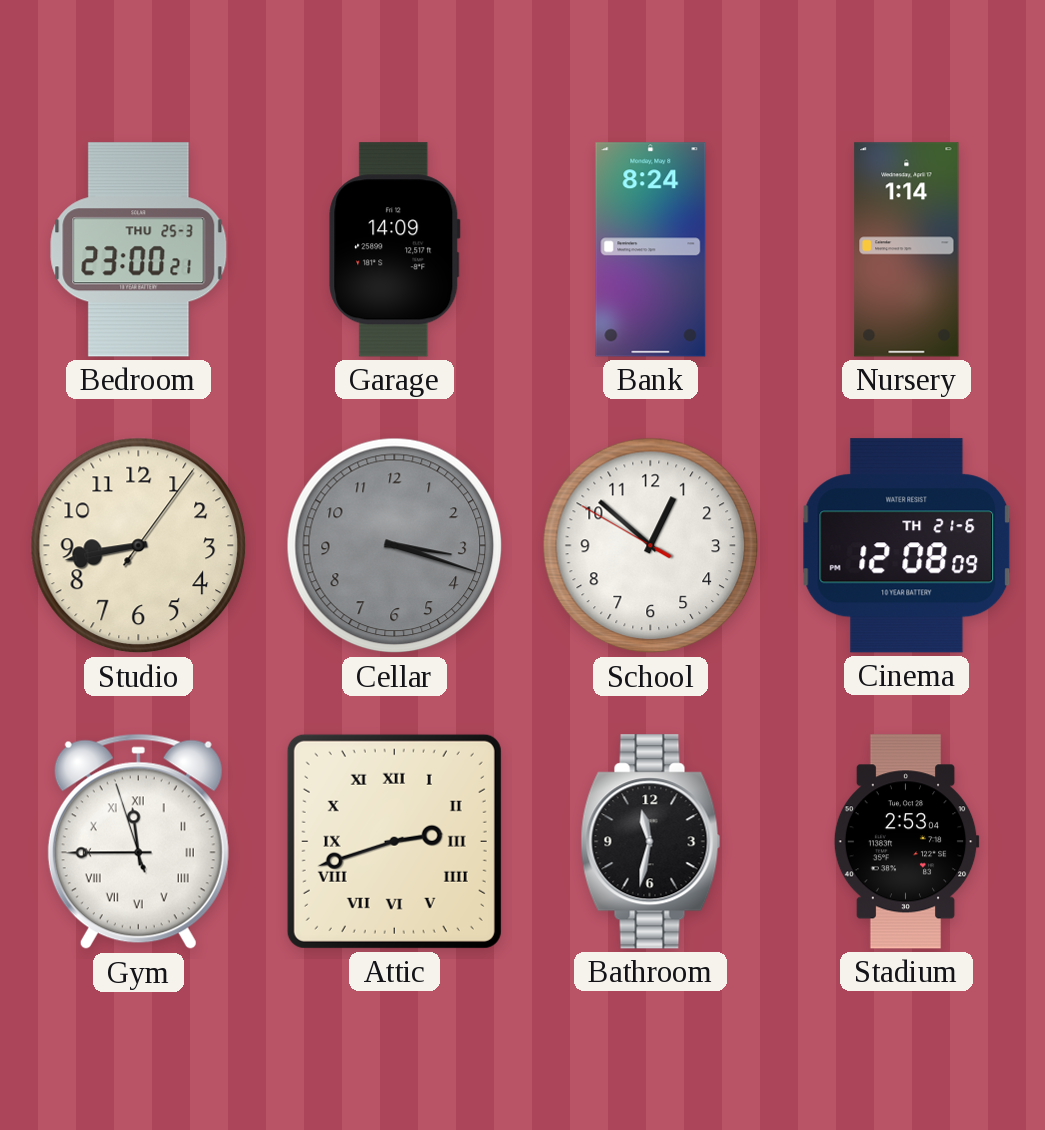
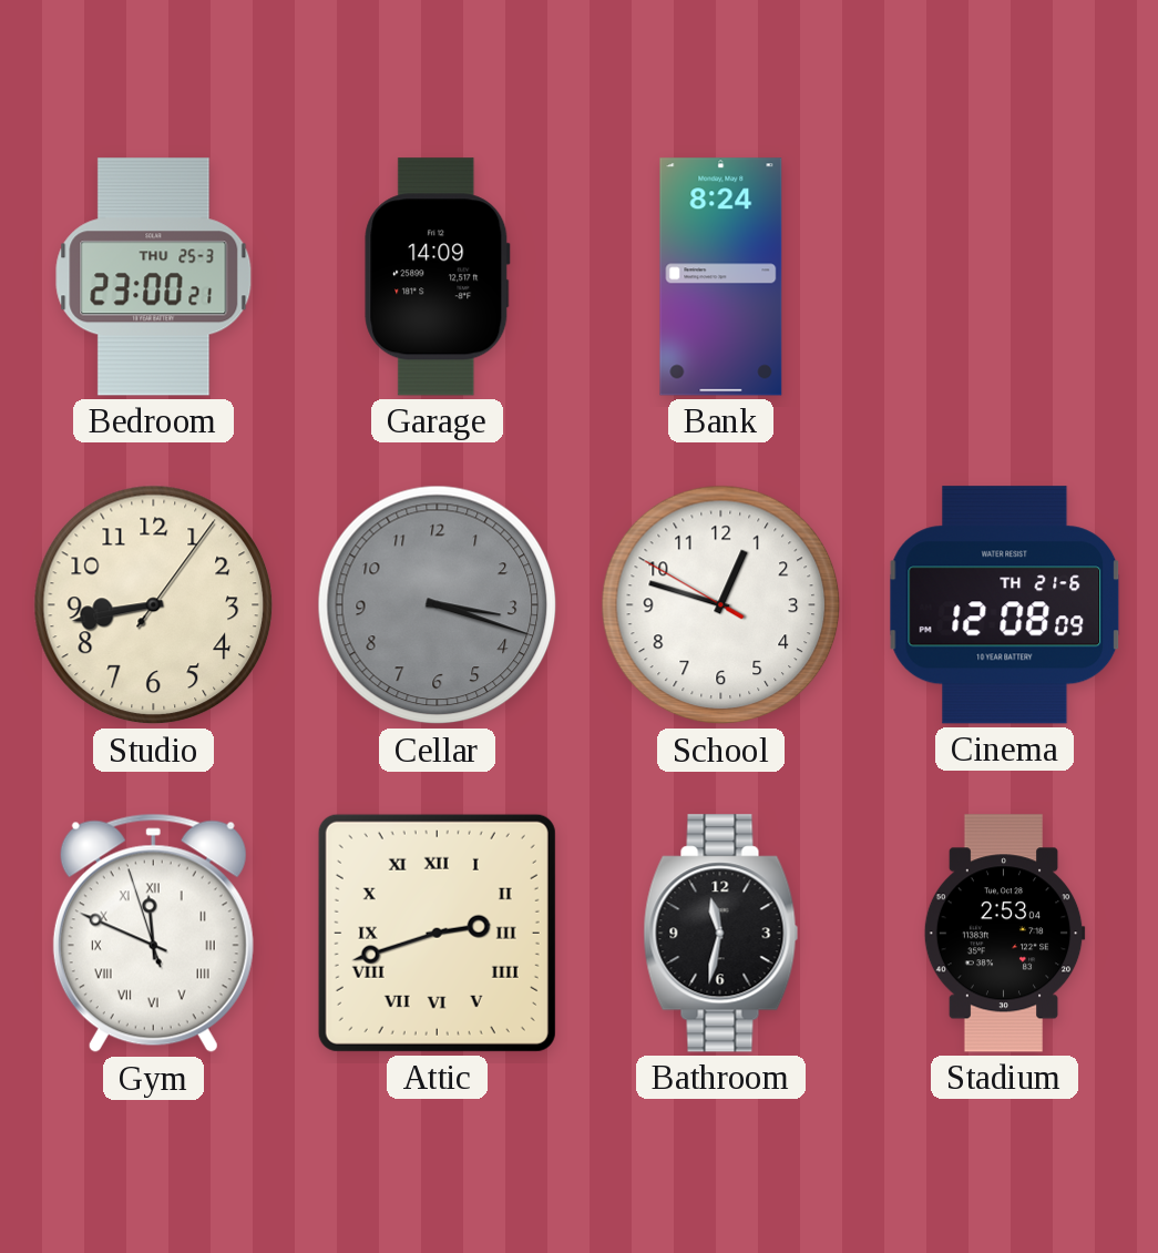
Nursery: 1:14 -> none
School: 12:51 -> 12:47
Gym: 11:44 -> 11:48
